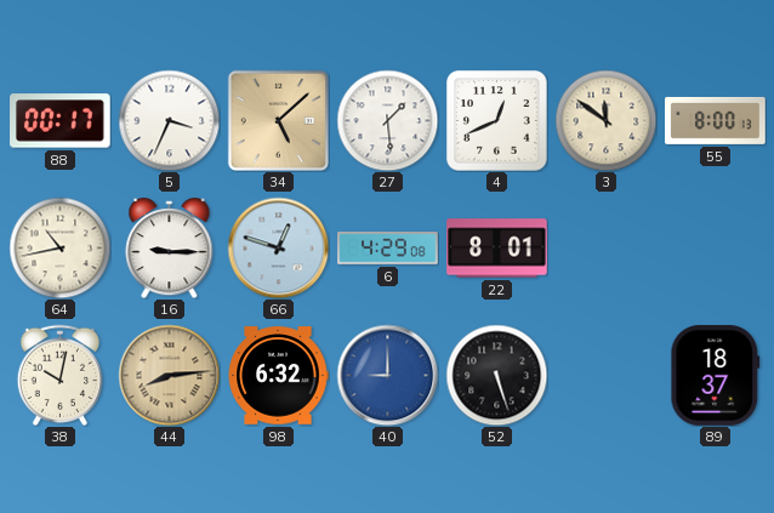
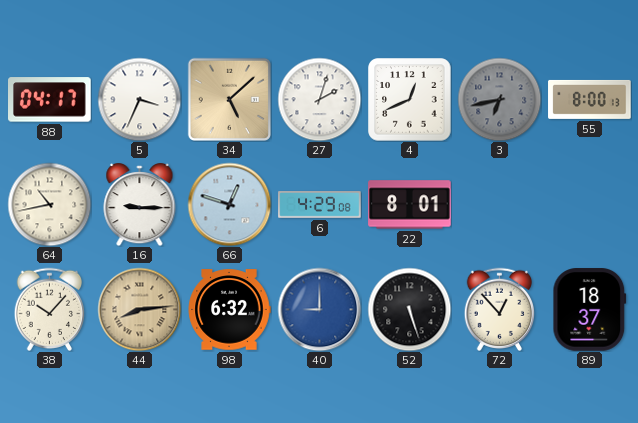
88: 00:17 -> 04:17
27: 1:29 -> 2:03
3: 11:51 -> 6:43
3 dial: cream -> grey
38: 10:02 -> 10:07
72: none -> 12:53
